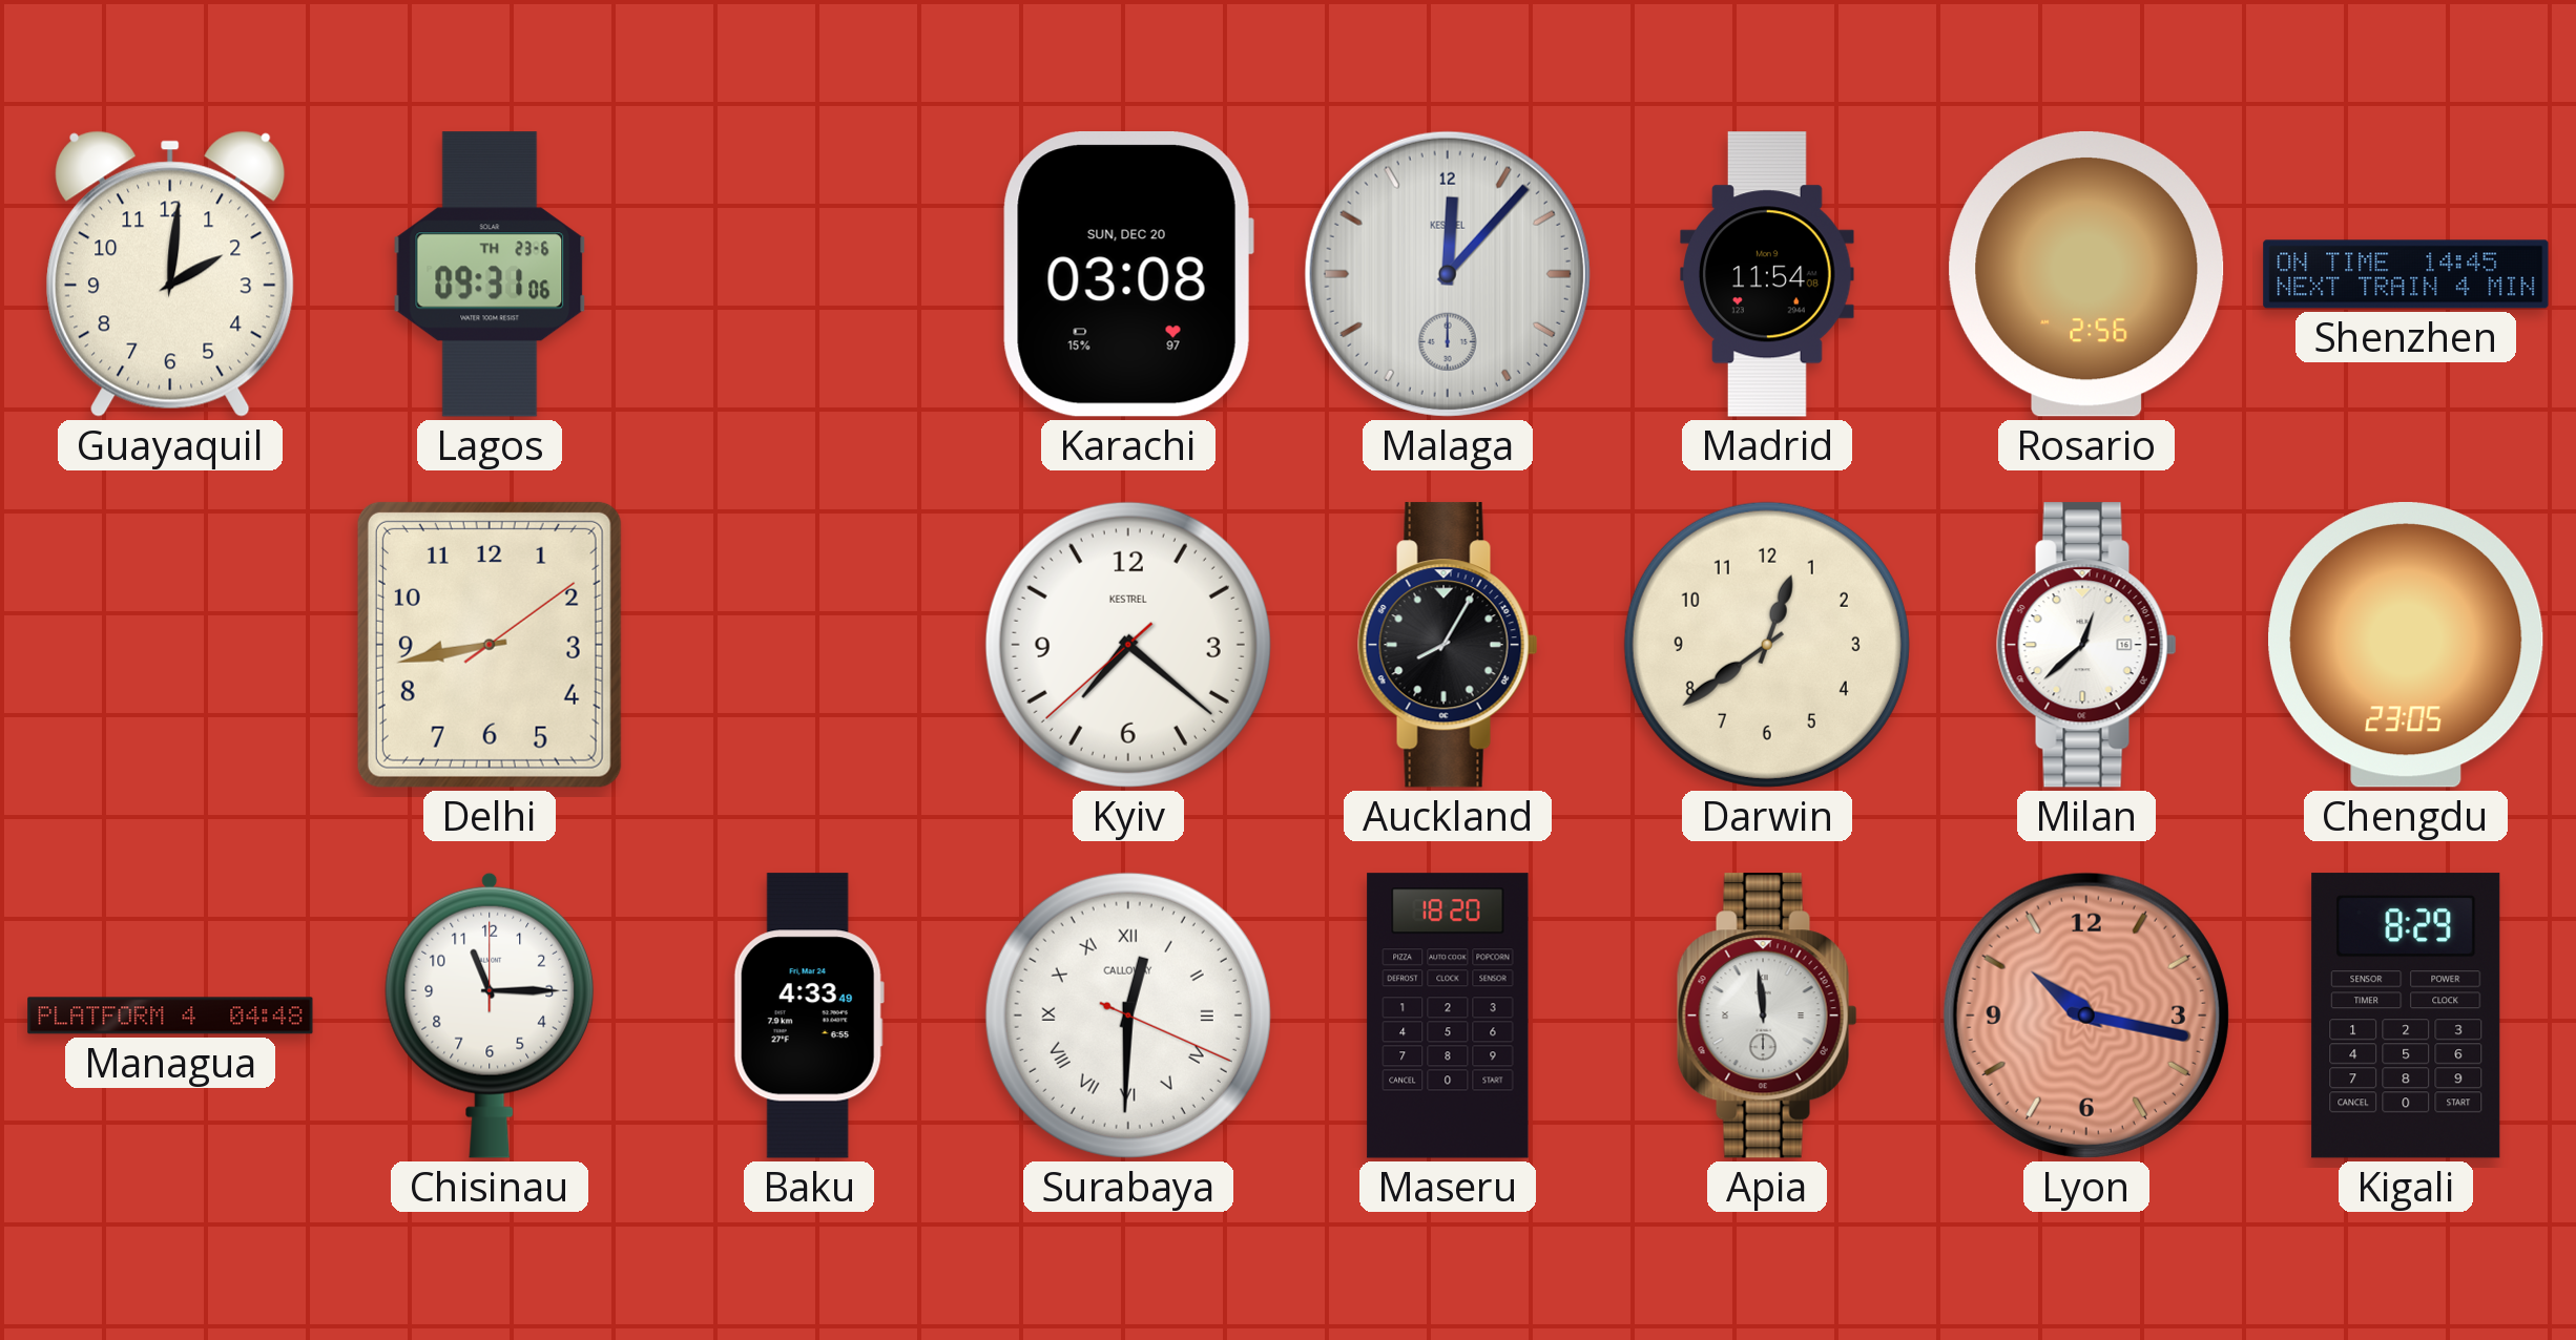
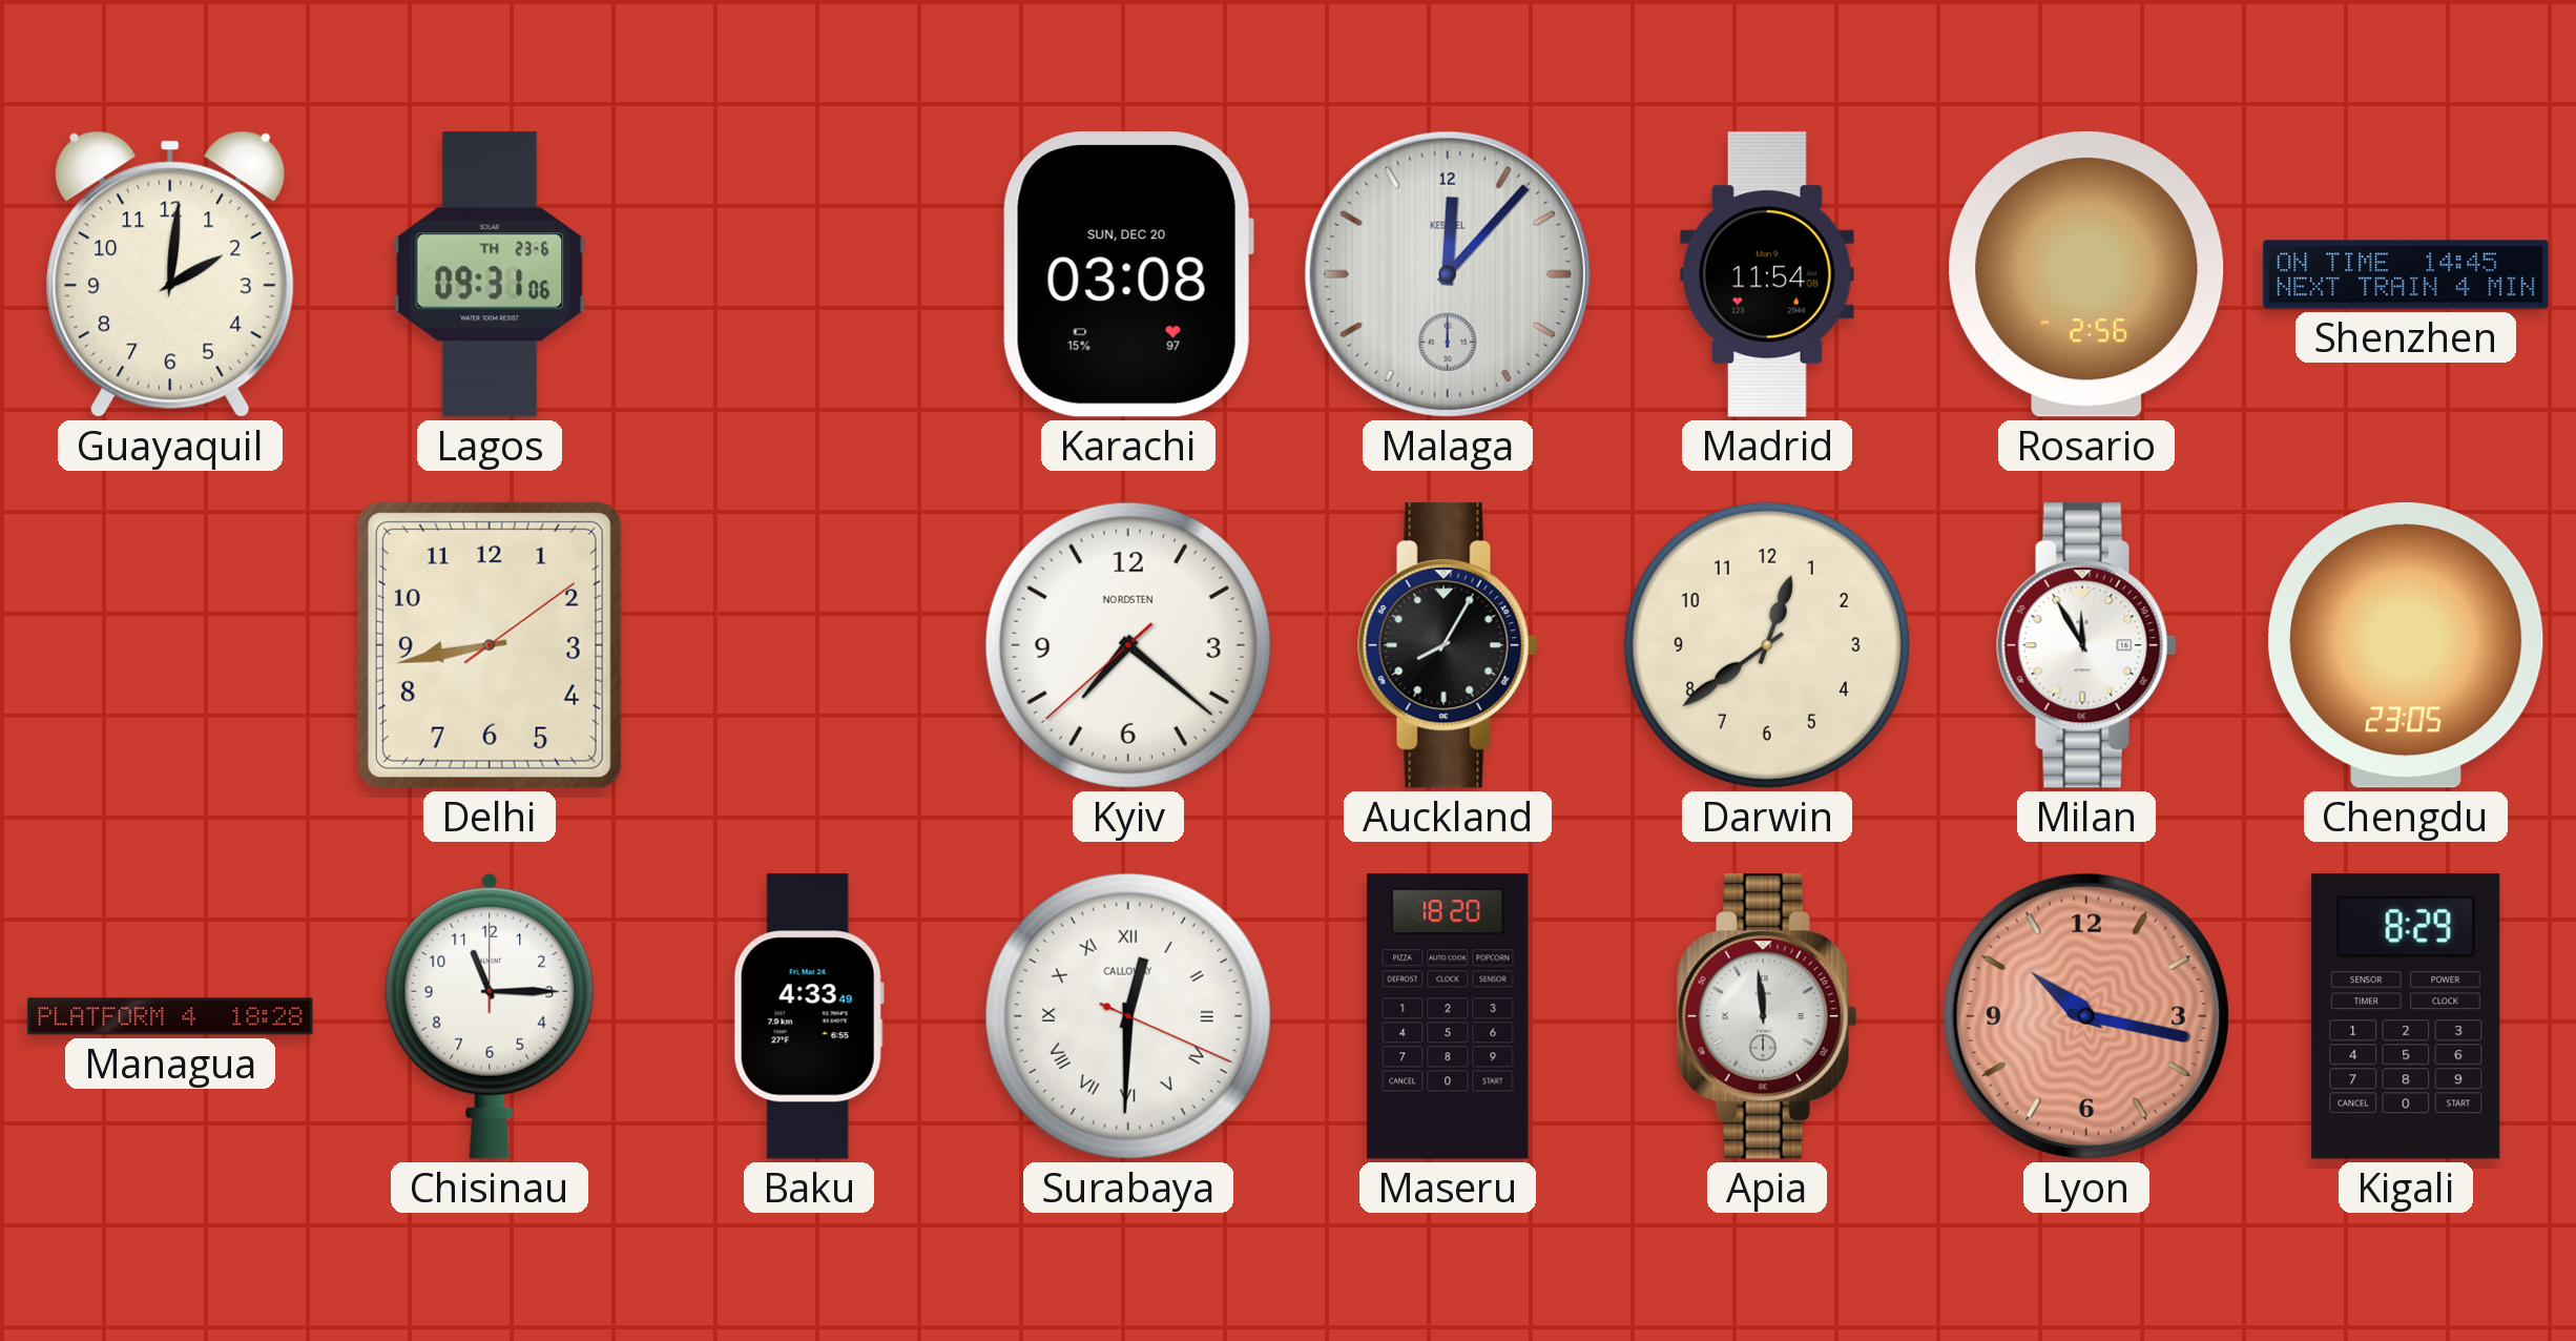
Kyiv brand: KESTREL -> NORDSTEN
Milan: 12:38 -> 11:55
Managua: 04:48 -> 18:28
